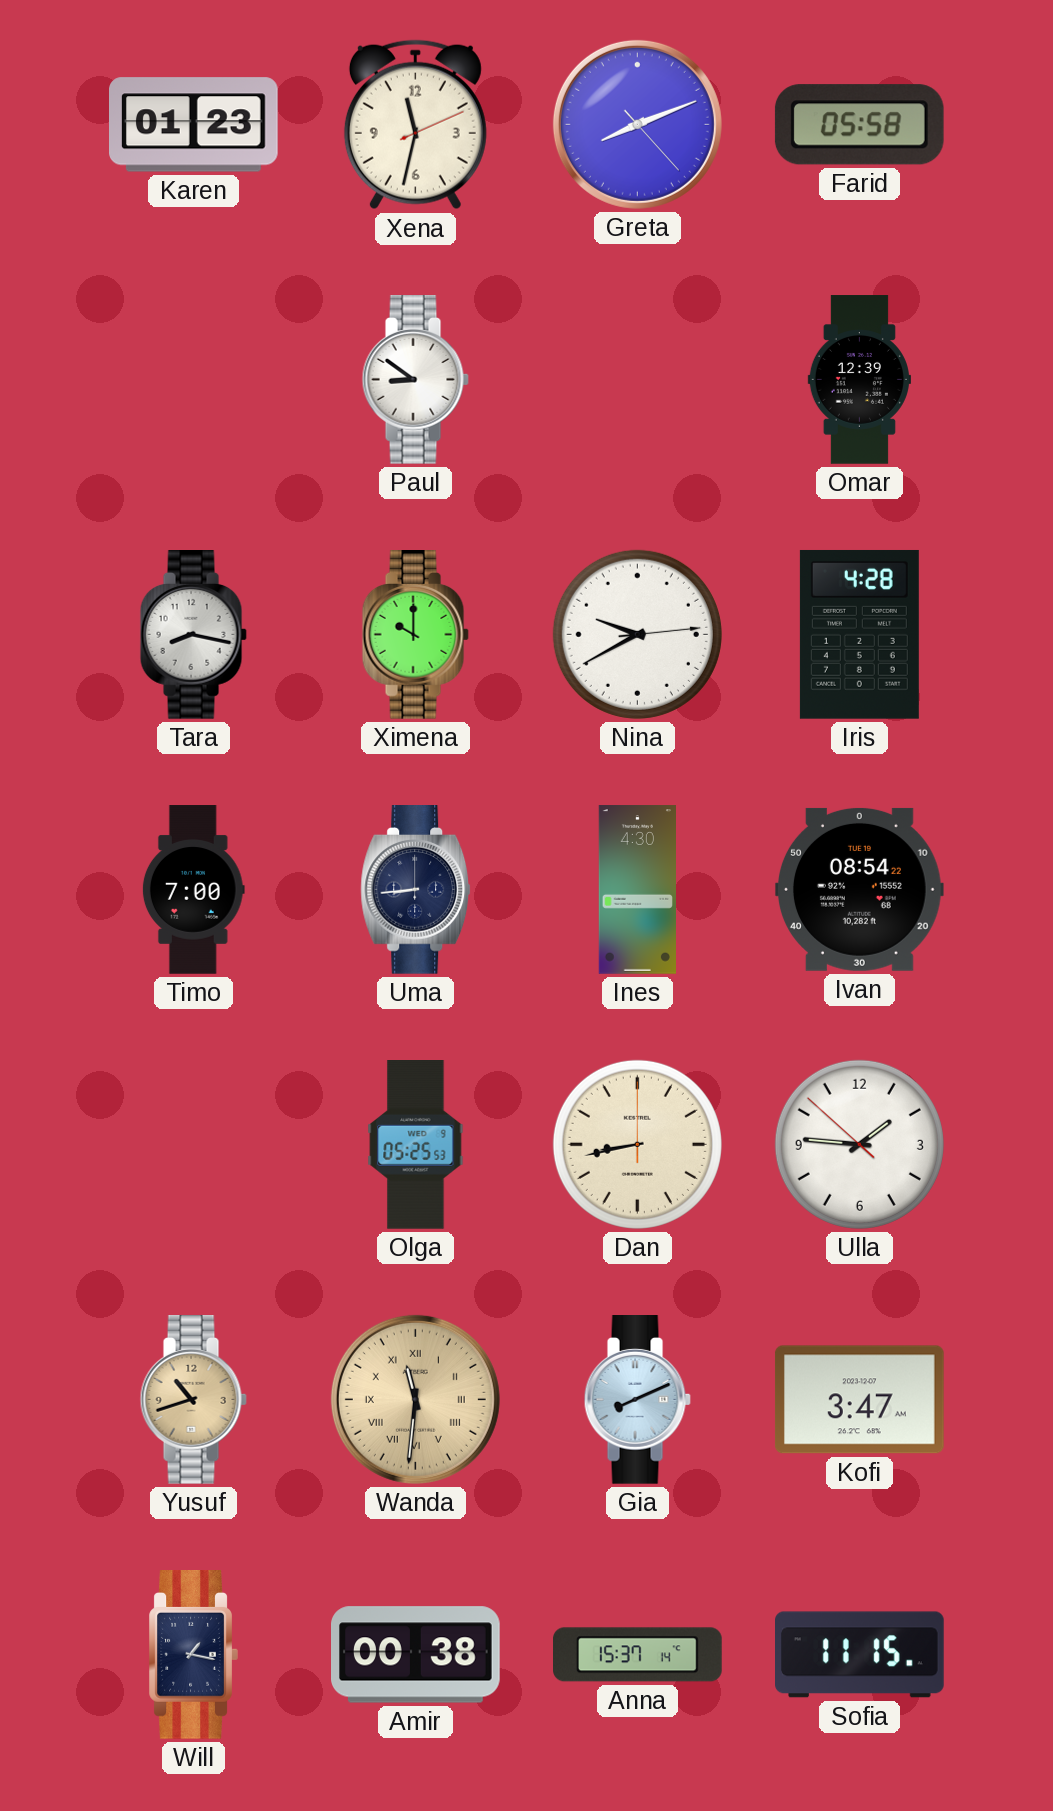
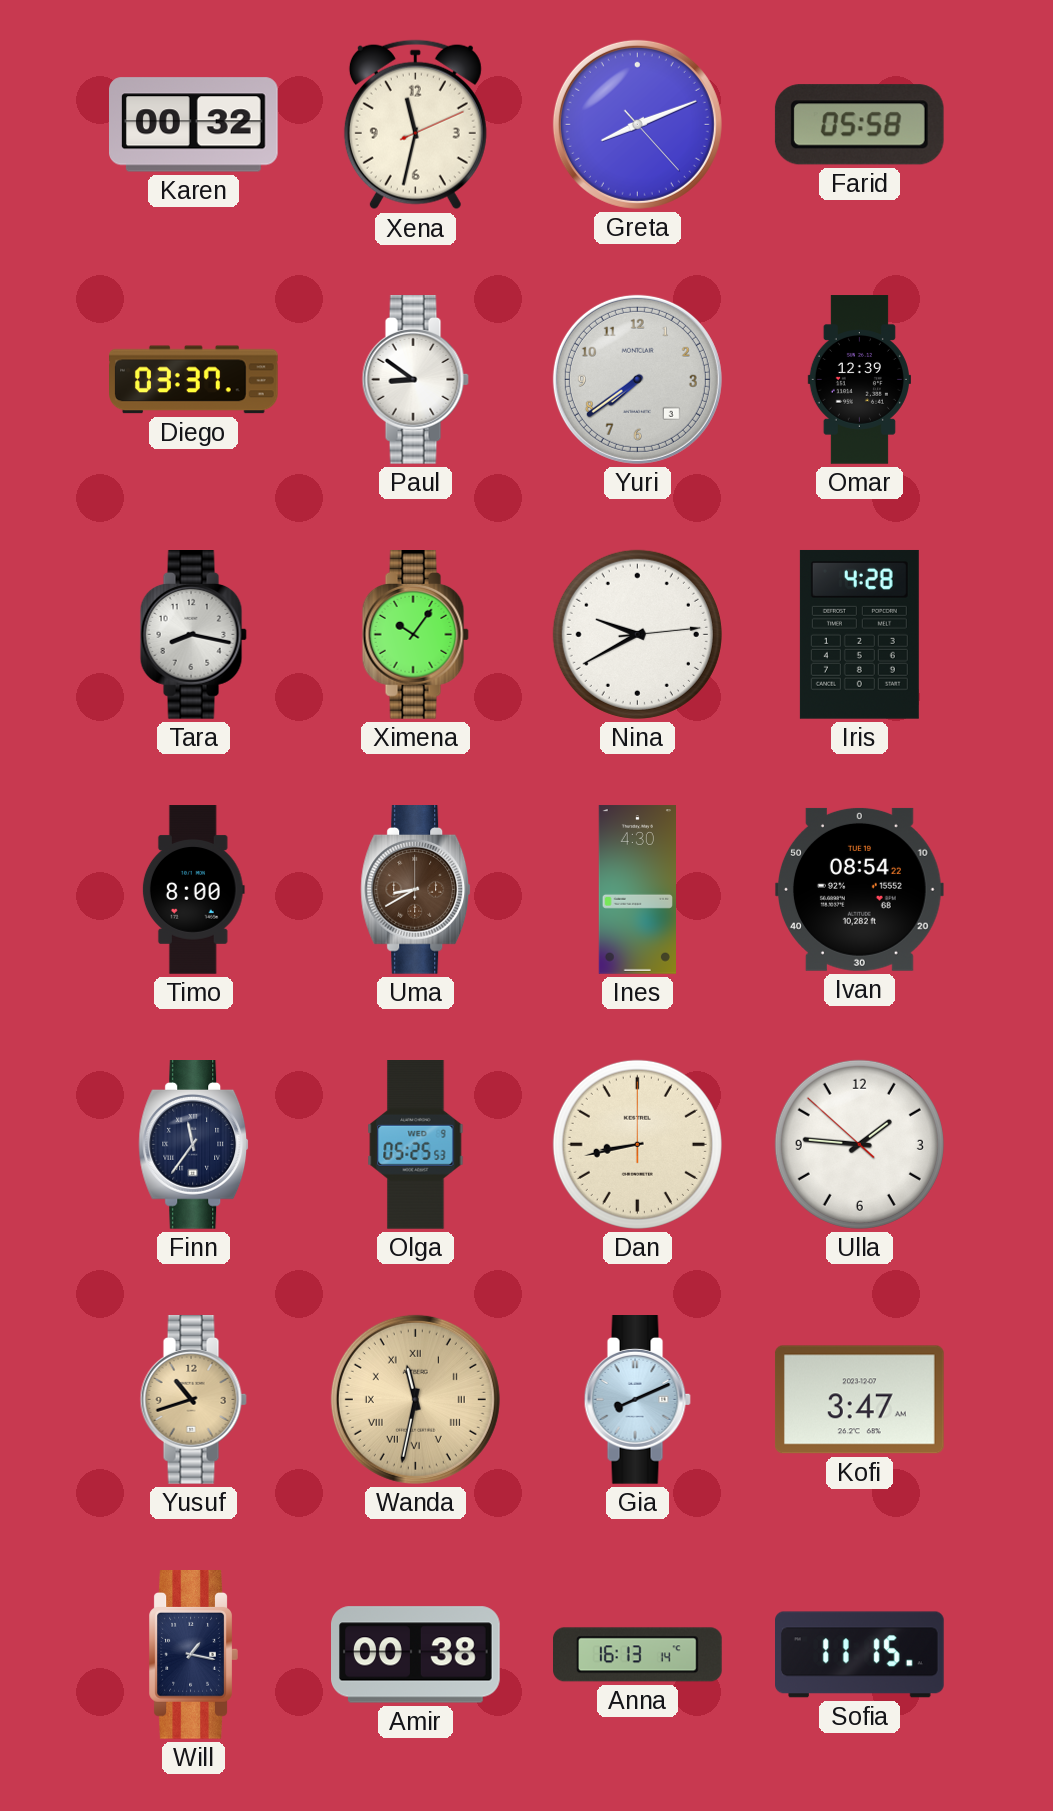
Karen: 01:23 -> 00:32
Diego: none -> 03:37
Yuri: none -> 7:39
Ximena: 10:00 -> 10:06
Timo: 7:00 -> 8:00
Uma: 8:44 -> 8:40
Uma dial: navy -> brown
Finn: none -> 11:36
Wanda: 11:31 -> 11:32
Anna: 15:37 -> 16:13
